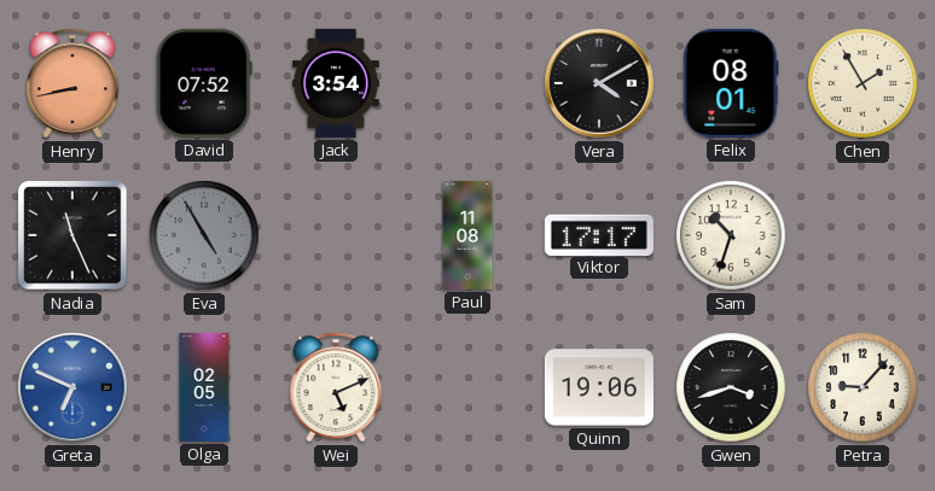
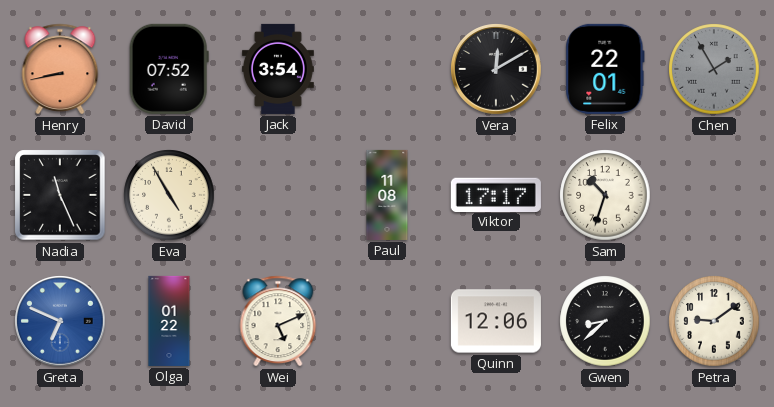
Vera: 4:10 -> 12:10
Felix: 08:01 -> 22:01
Chen dial: cream -> grey
Eva dial: grey -> cream
Olga: 02:05 -> 01:22
Quinn: 19:06 -> 12:06
Gwen: 3:42 -> 8:38
Petra: 9:07 -> 9:09
